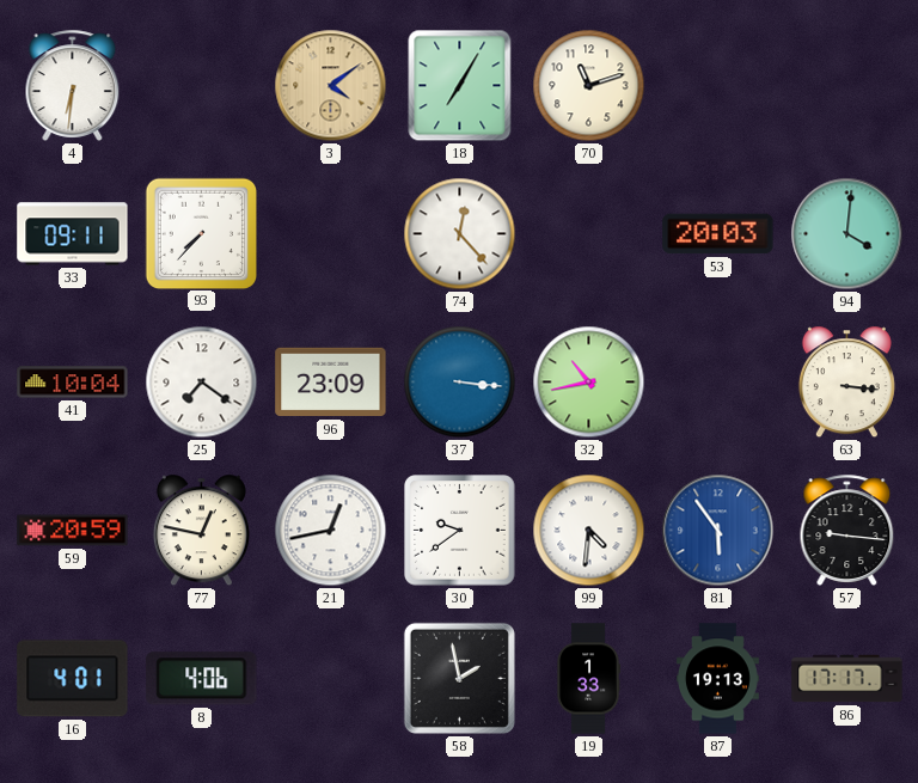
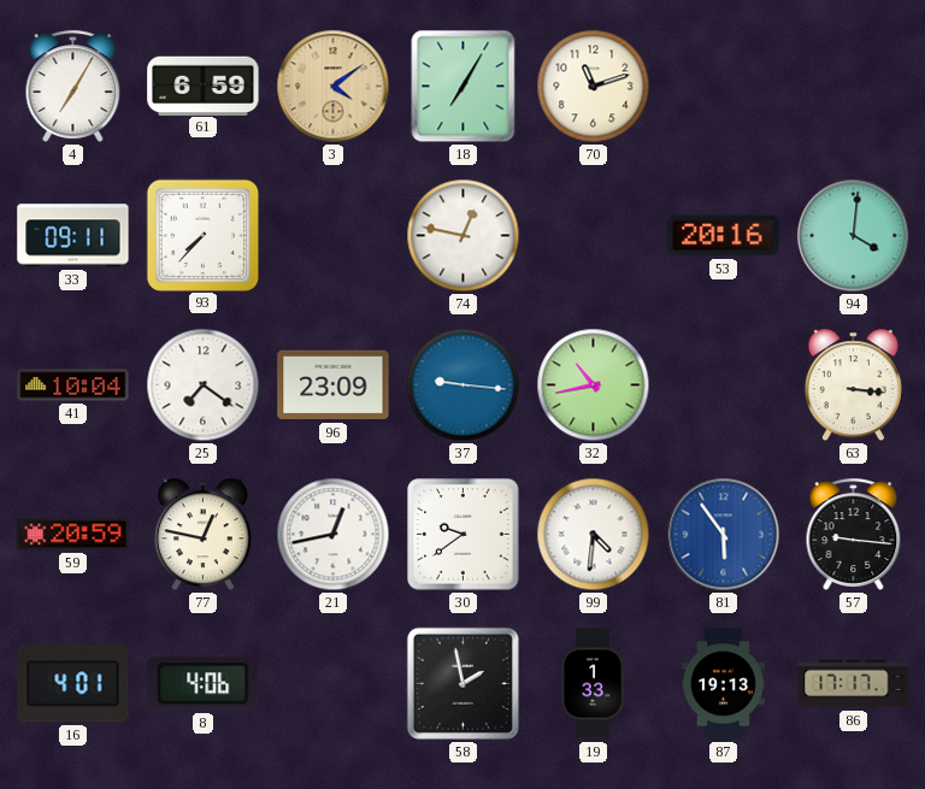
4: 6:31 -> 7:05
61: none -> 6:59
74: 12:23 -> 12:47
53: 20:03 -> 20:16
37: 3:16 -> 9:16
